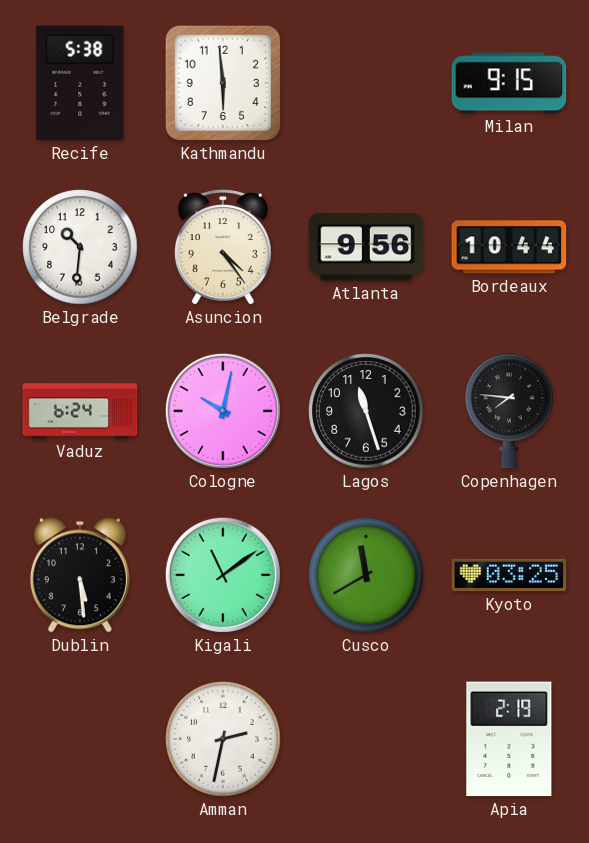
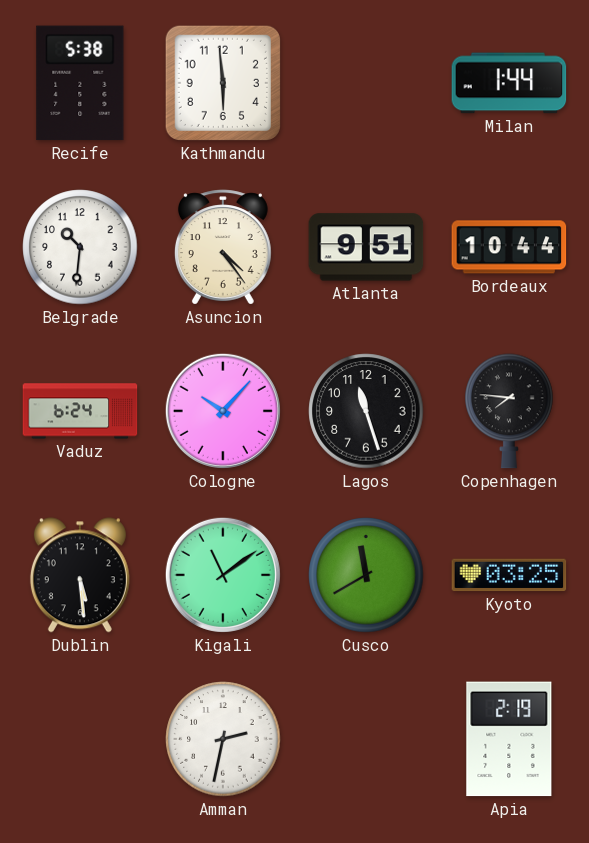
Milan: 9:15 -> 1:44
Atlanta: 9:56 -> 9:51
Cologne: 10:02 -> 10:07
